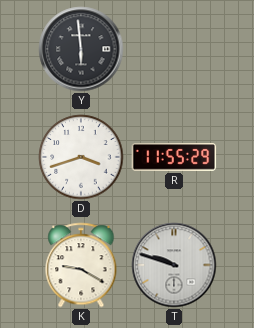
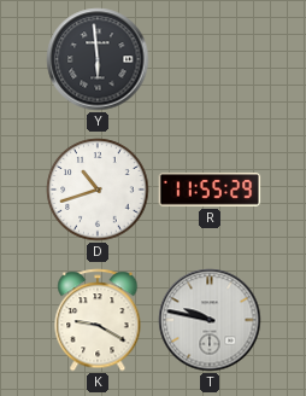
D: 3:42 -> 10:42
T: 9:48 -> 9:47
